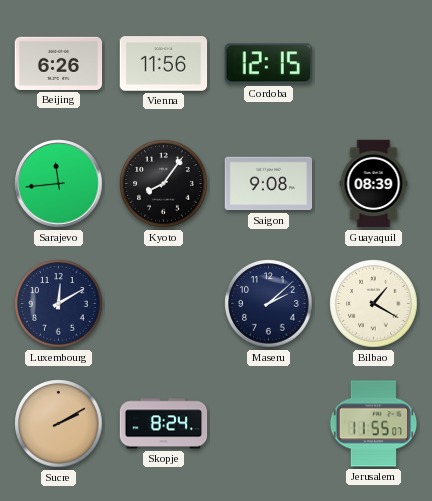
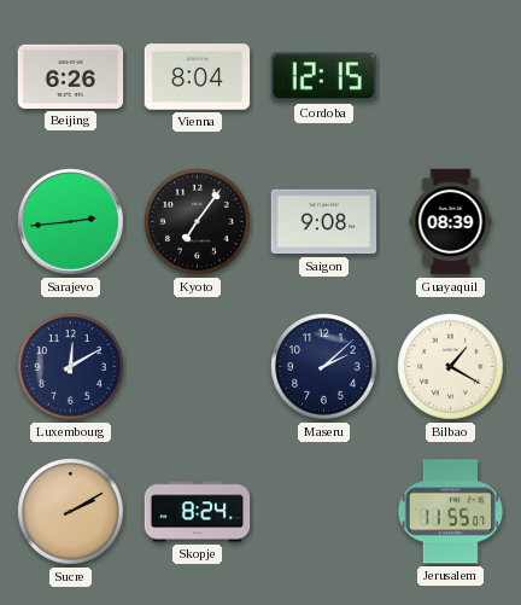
Vienna: 11:56 -> 8:04
Sarajevo: 11:44 -> 2:44
Kyoto: 8:06 -> 7:06
